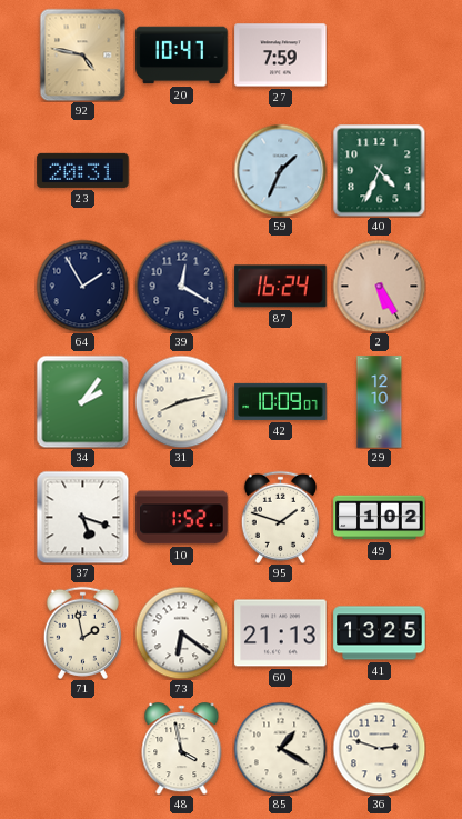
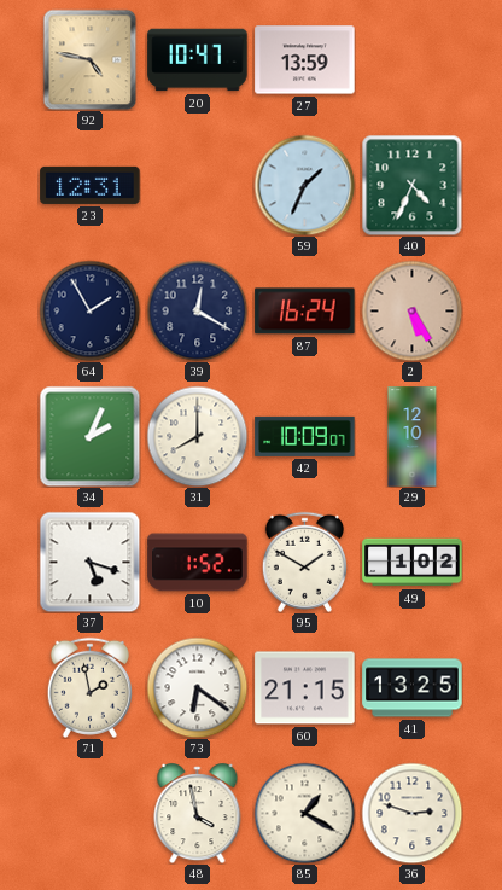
27: 7:59 -> 13:59
23: 20:31 -> 12:31
34: 2:06 -> 2:04
31: 8:13 -> 8:00
95: 1:48 -> 1:50
60: 21:13 -> 21:15
